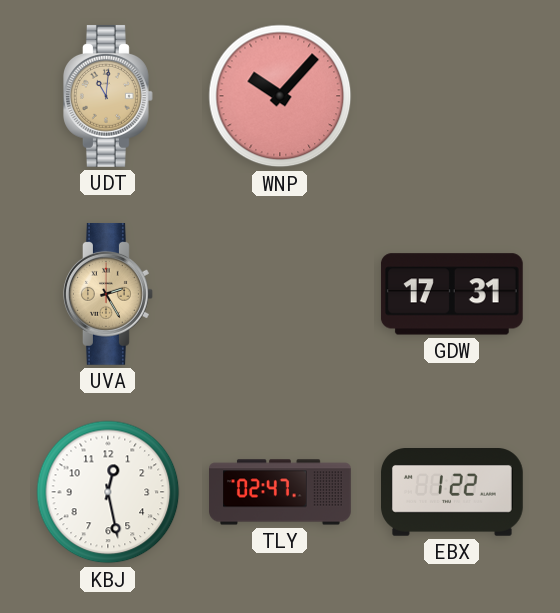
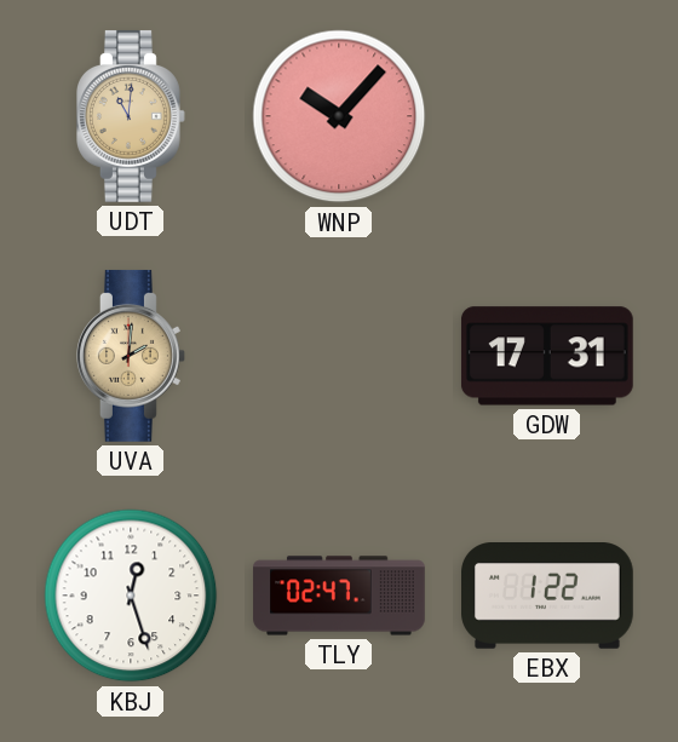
UVA: 2:25 -> 2:01
KBJ: 12:28 -> 12:27
